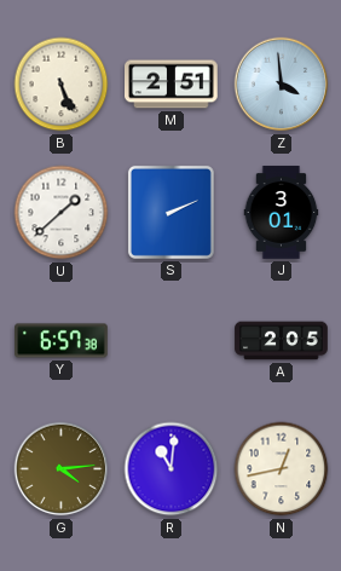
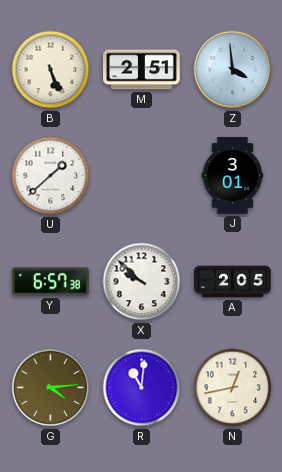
S: 2:11 -> none
X: none -> 9:52
